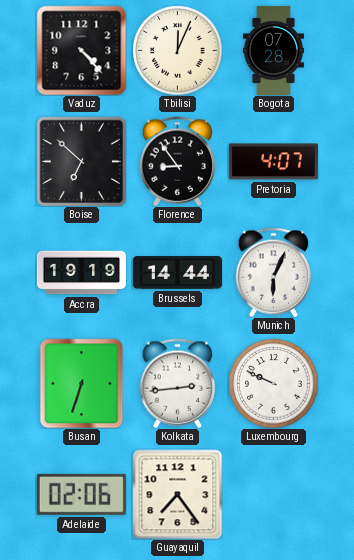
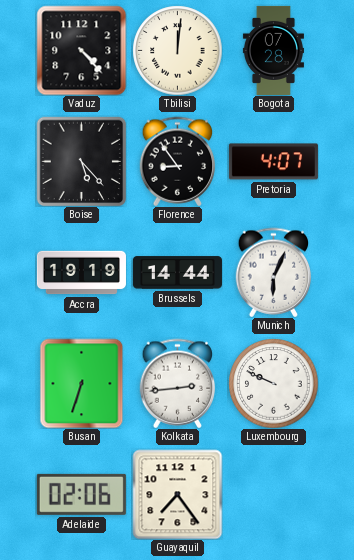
Tbilisi: 12:04 -> 12:01
Boise: 6:52 -> 5:23
